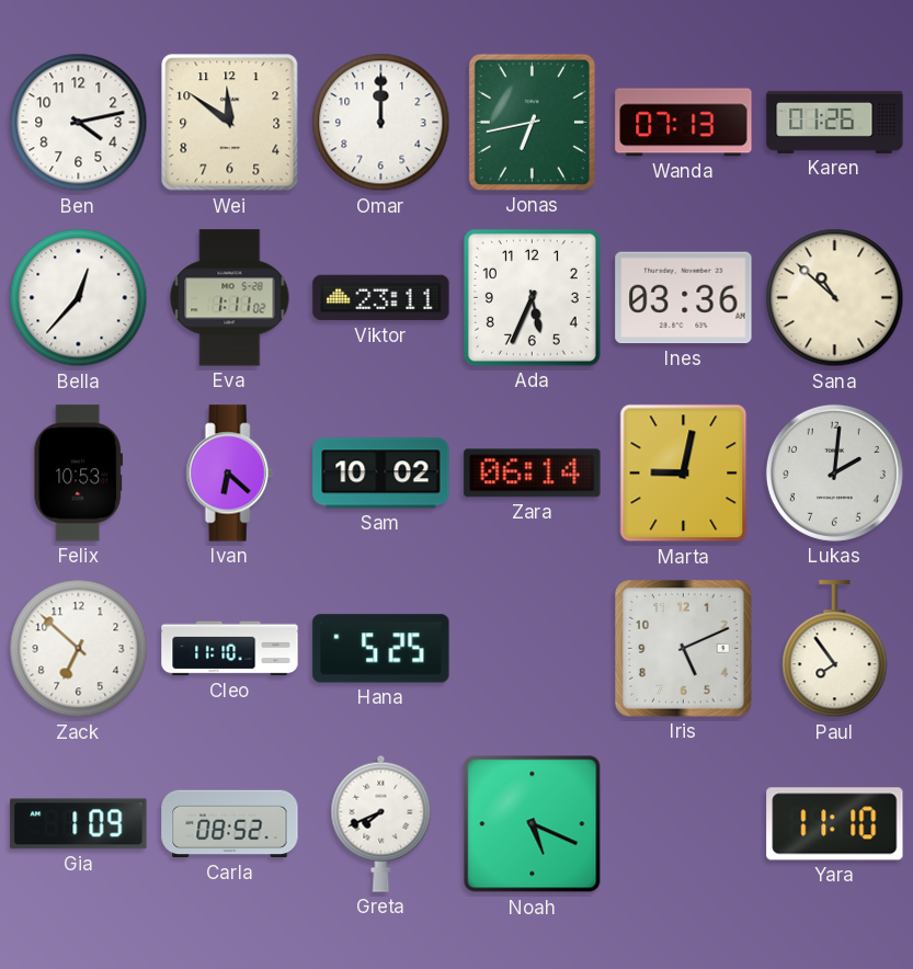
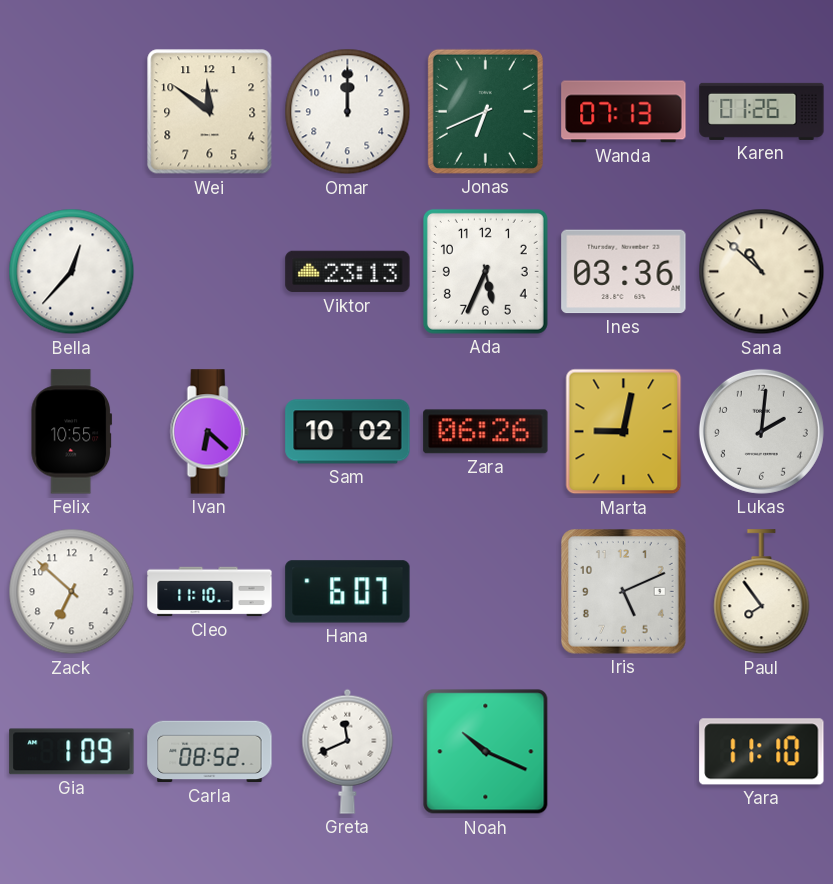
Ben: 4:13 -> none
Jonas: 6:43 -> 6:41
Eva: 1:11 -> none
Viktor: 23:11 -> 23:13
Felix: 10:53 -> 10:55
Zara: 06:14 -> 06:26
Hana: 5:25 -> 6:07
Greta: 7:41 -> 11:41
Noah: 5:19 -> 10:19
